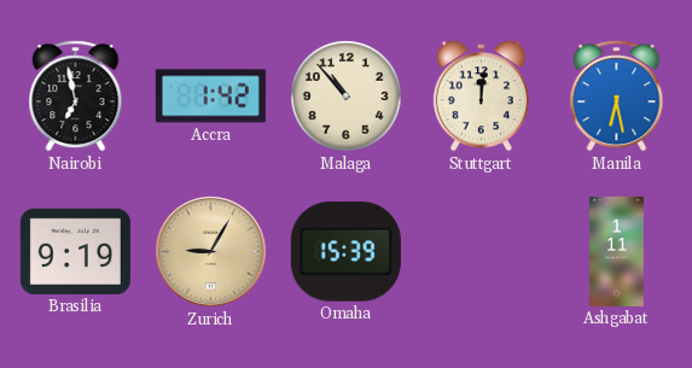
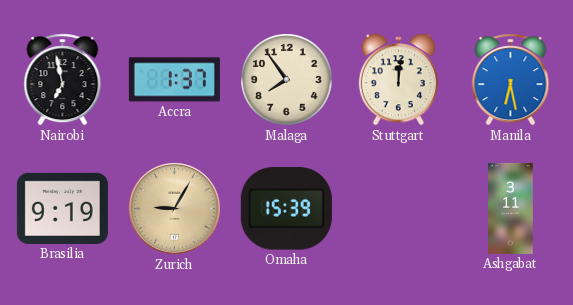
Accra: 1:42 -> 1:37
Malaga: 10:53 -> 7:54
Ashgabat: 1:11 -> 3:11
